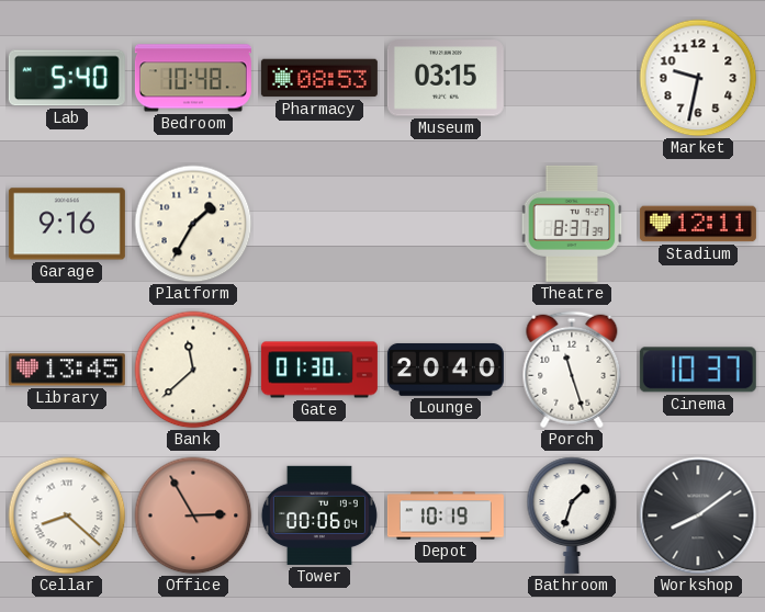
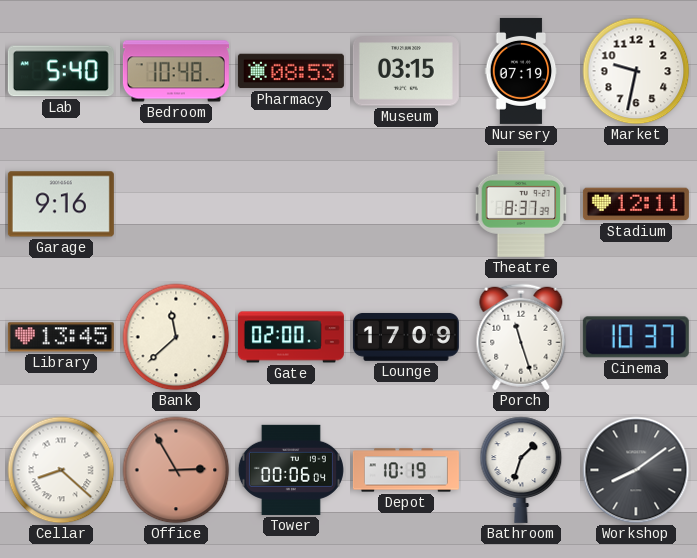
Nursery: none -> 07:19
Platform: 1:35 -> none
Gate: 01:30 -> 02:00
Lounge: 20:40 -> 17:09
